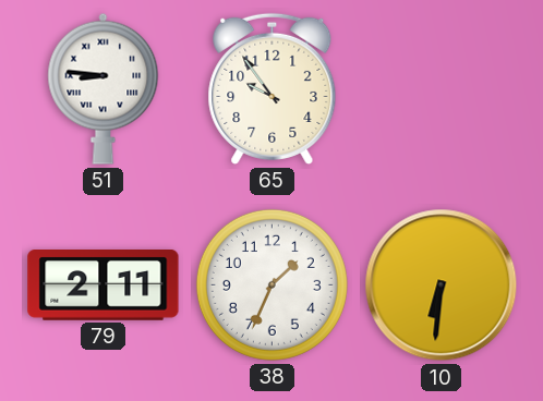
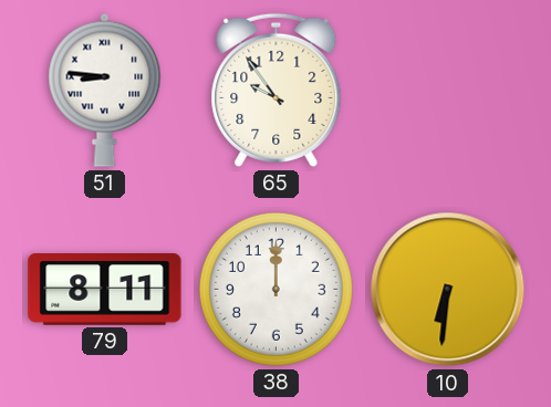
79: 2:11 -> 8:11
38: 1:34 -> 12:00
